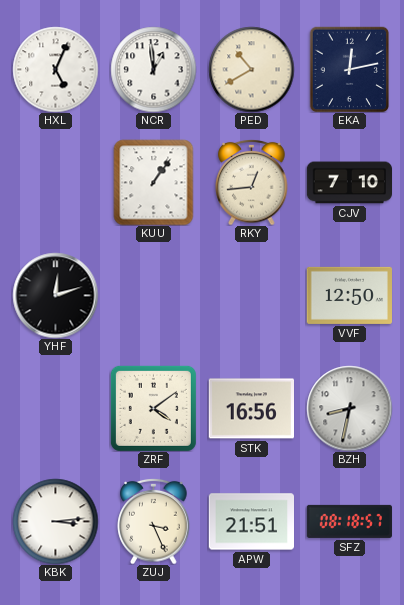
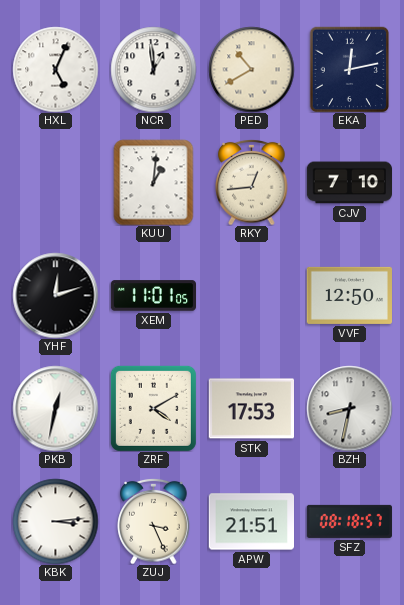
KUU: 1:06 -> 1:01
XEM: none -> 11:01
PKB: none -> 12:32
ZRF: 4:09 -> 4:10
STK: 16:56 -> 17:53
